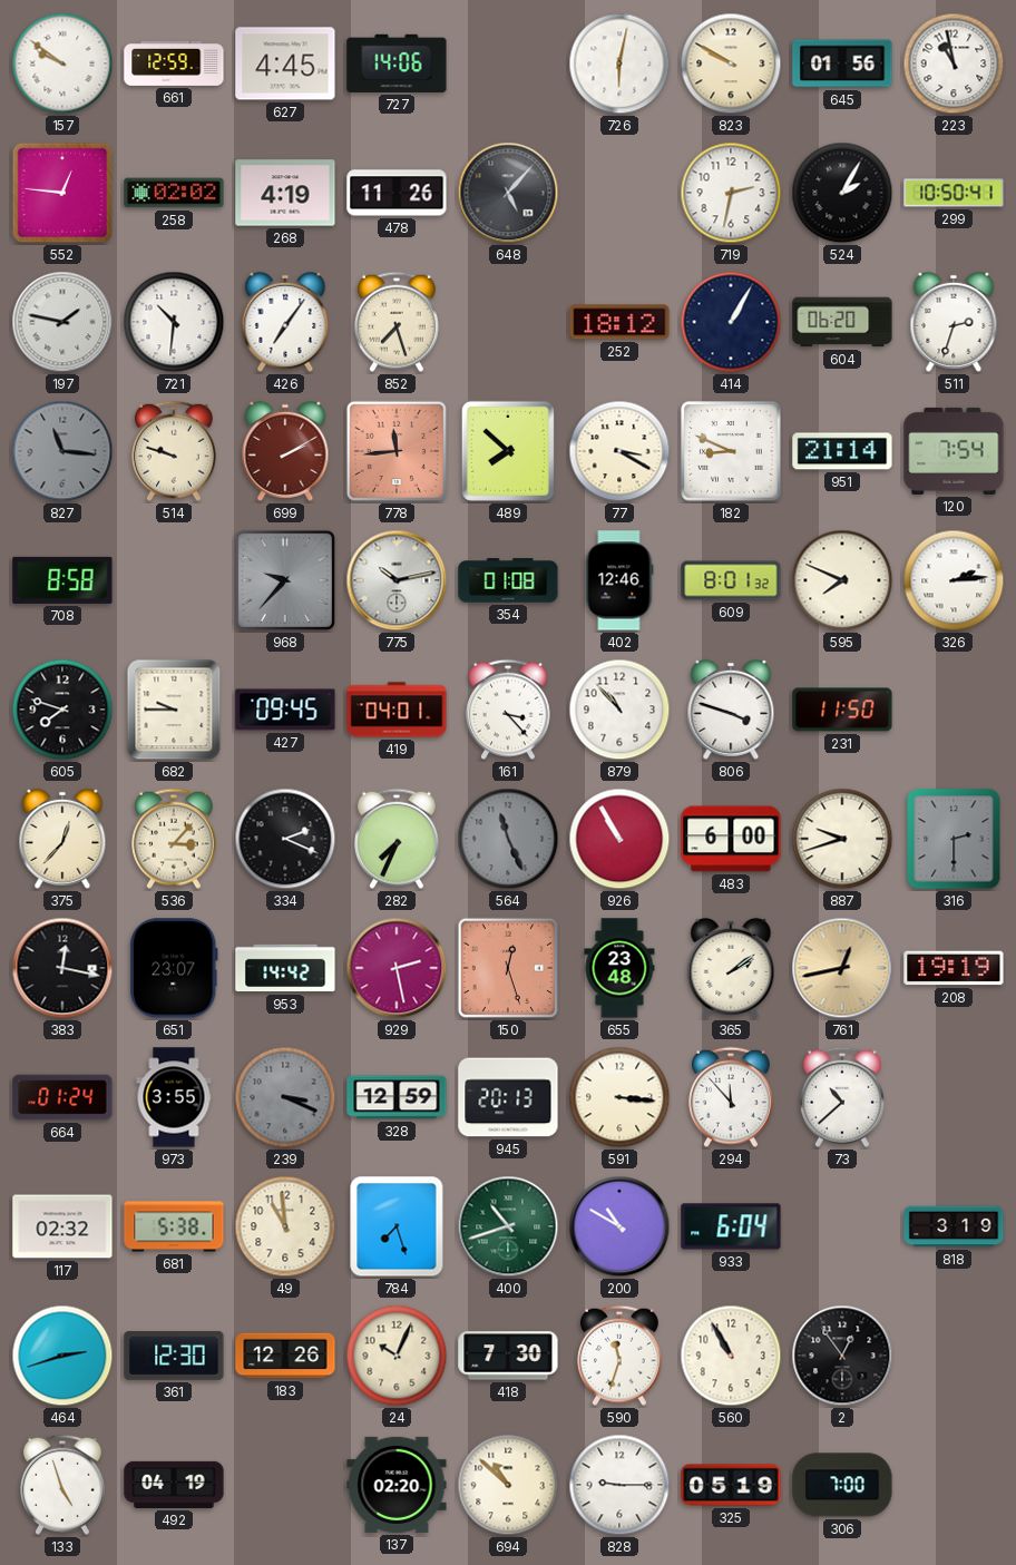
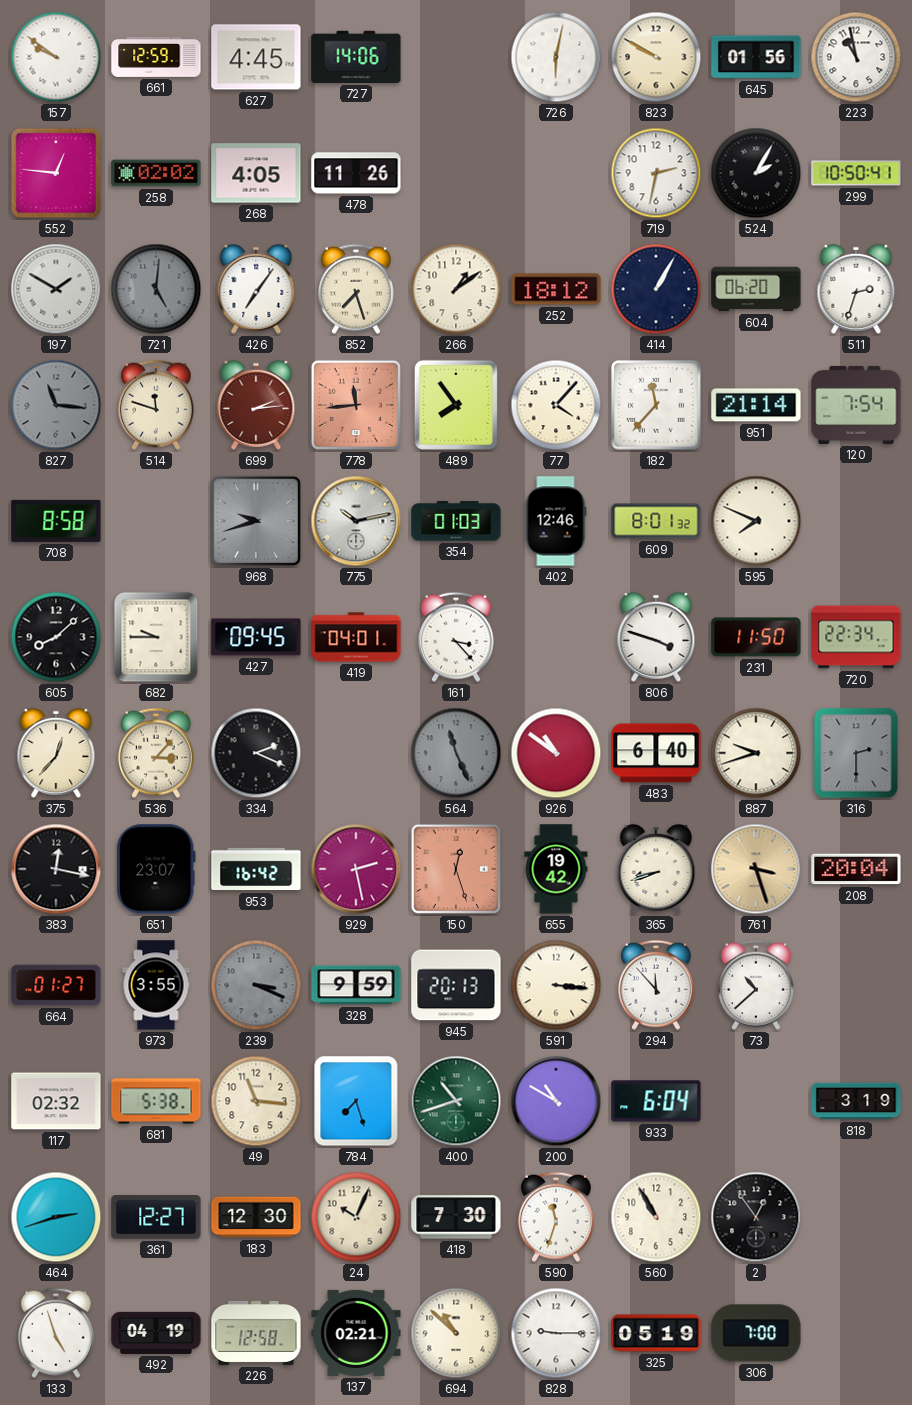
268: 4:19 -> 4:05
648: 5:07 -> none
197: 1:47 -> 1:50
721: 10:31 -> 5:01
721 dial: white -> grey
266: none -> 1:09
514: 9:48 -> 11:48
699: 2:10 -> 2:14
489: 7:52 -> 7:54
77: 3:20 -> 4:07
182: 8:49 -> 11:37
968: 9:37 -> 9:42
354: 01:08 -> 01:03
326: 2:14 -> none
605: 7:48 -> 8:08
879: 10:53 -> none
720: none -> 22:34
282: 7:34 -> none
926: 10:55 -> 10:51
483: 6:00 -> 6:40
953: 14:42 -> 16:42
655: 23:48 -> 19:42
365: 2:09 -> 8:42
761: 12:43 -> 3:27
208: 19:19 -> 20:04
664: 01:24 -> 01:27
328: 12:59 -> 9:59
49: 10:59 -> 11:16
361: 12:30 -> 12:27
183: 12:26 -> 12:30
226: none -> 12:58
137: 02:20 -> 02:21
